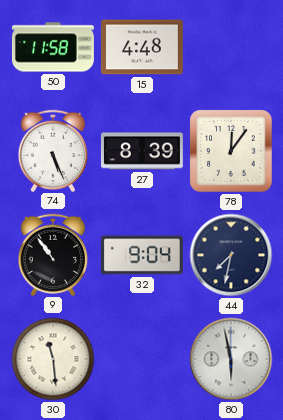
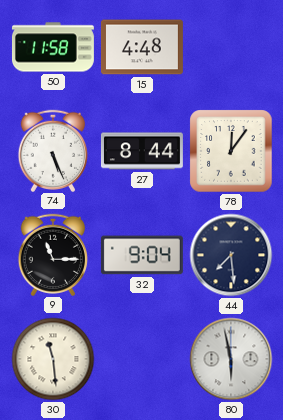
27: 8:39 -> 8:44
9: 10:54 -> 11:15
44: 7:32 -> 7:29
